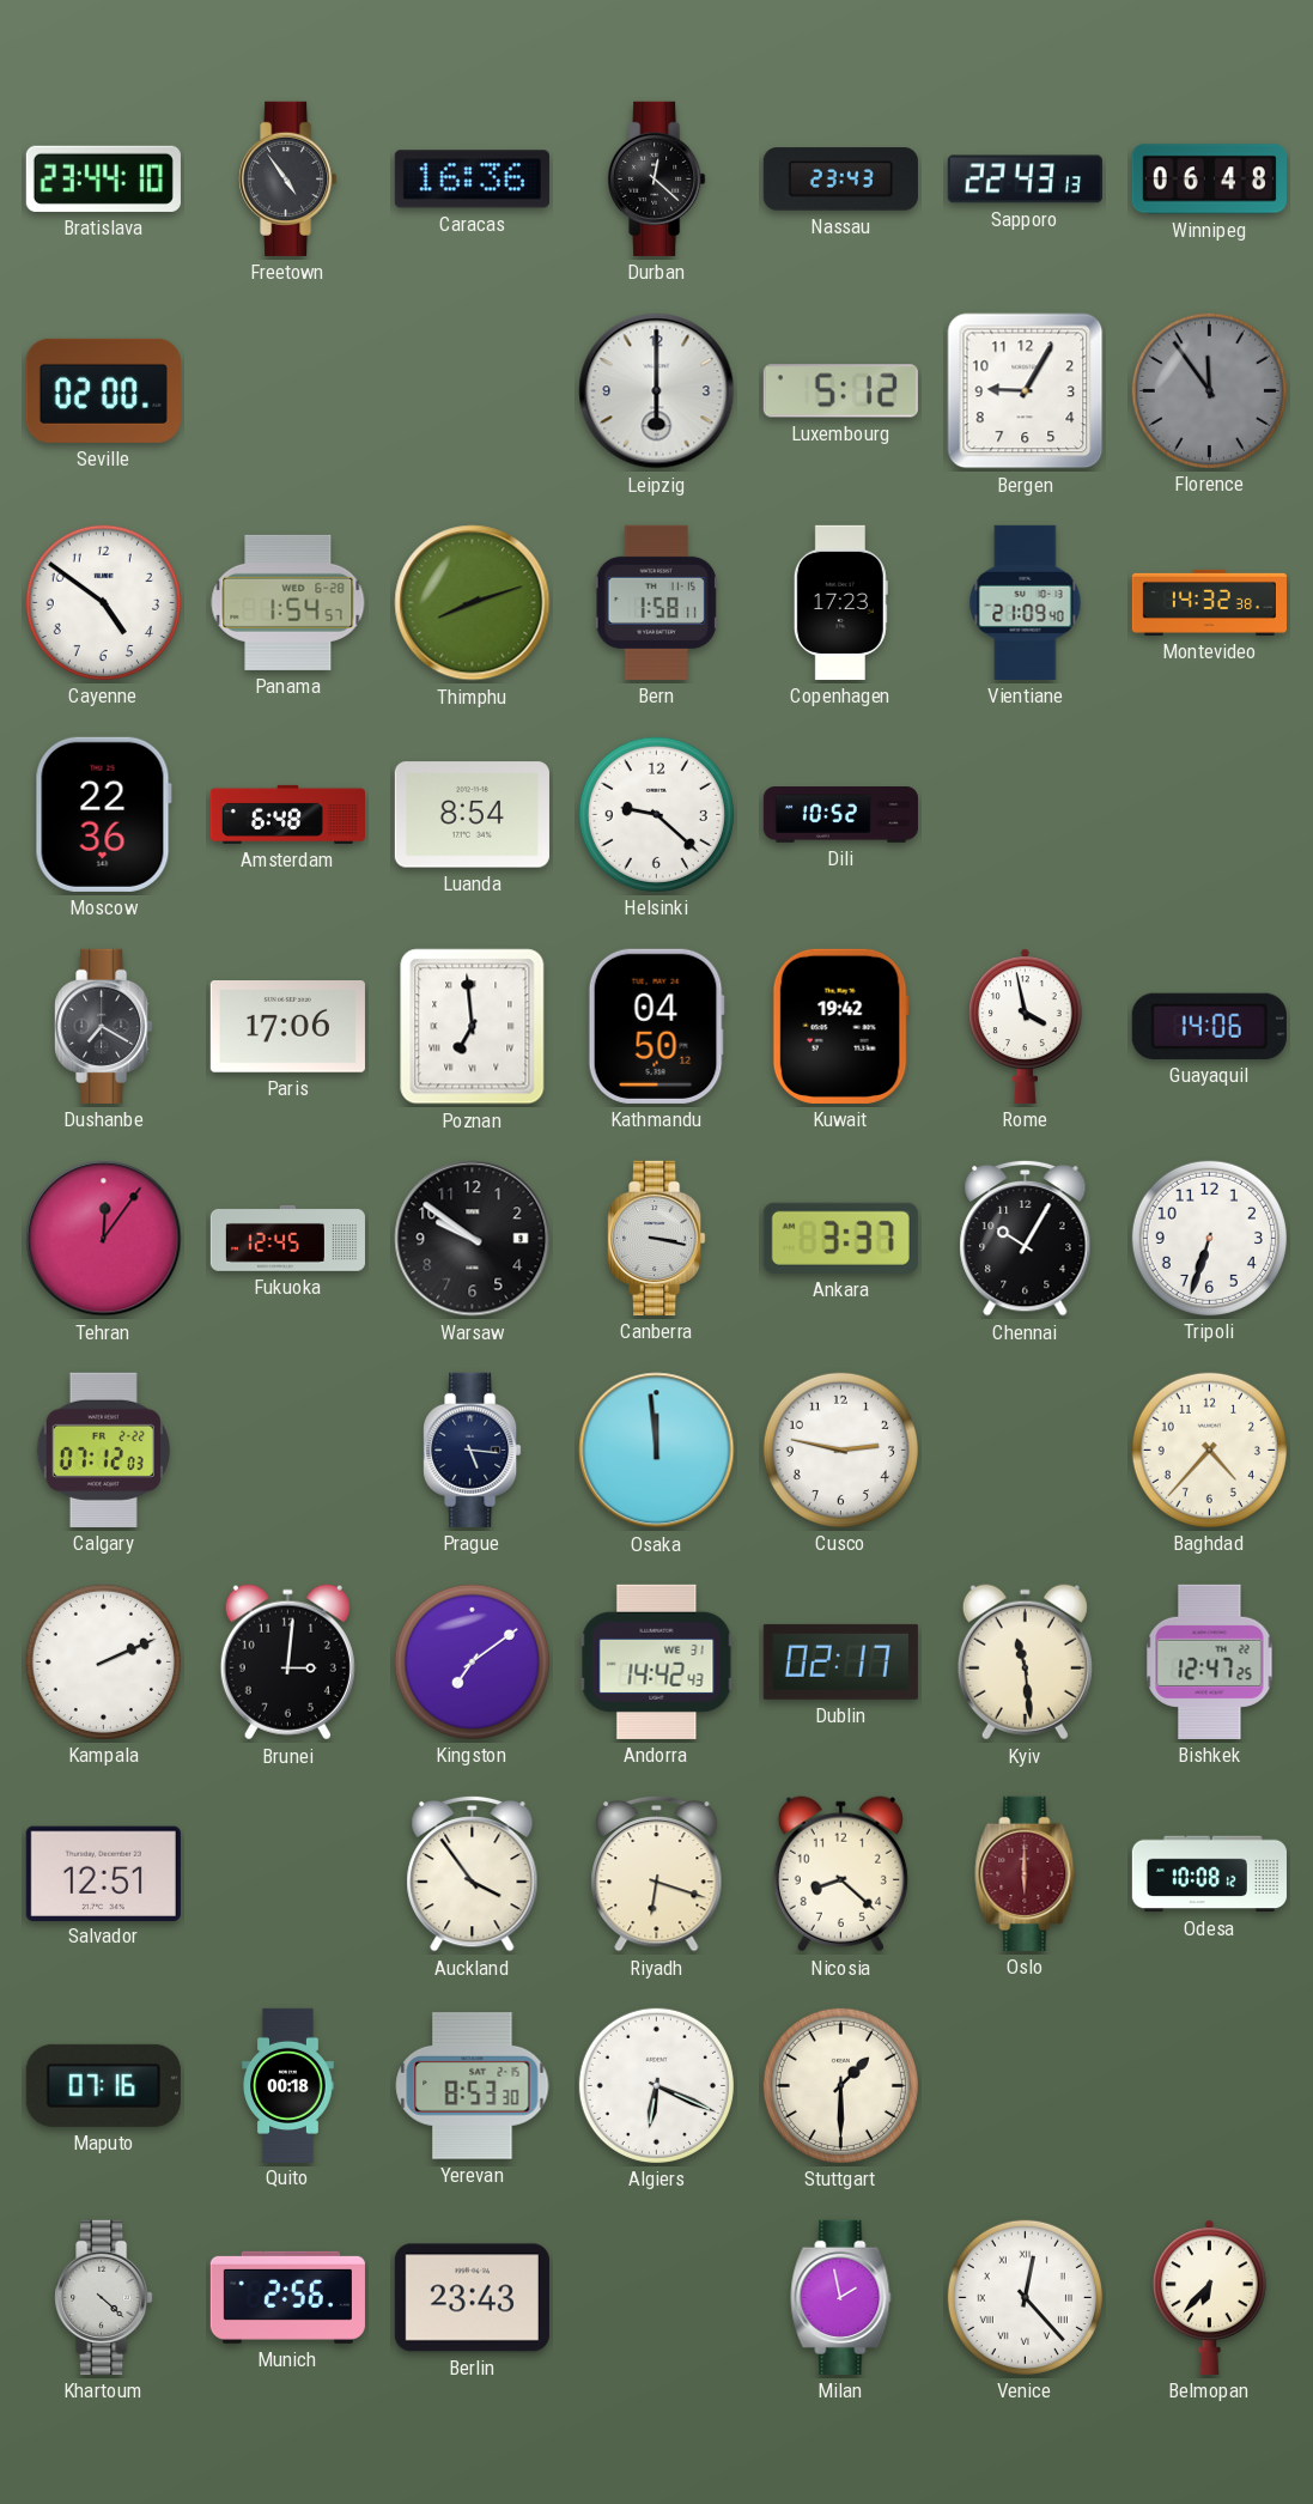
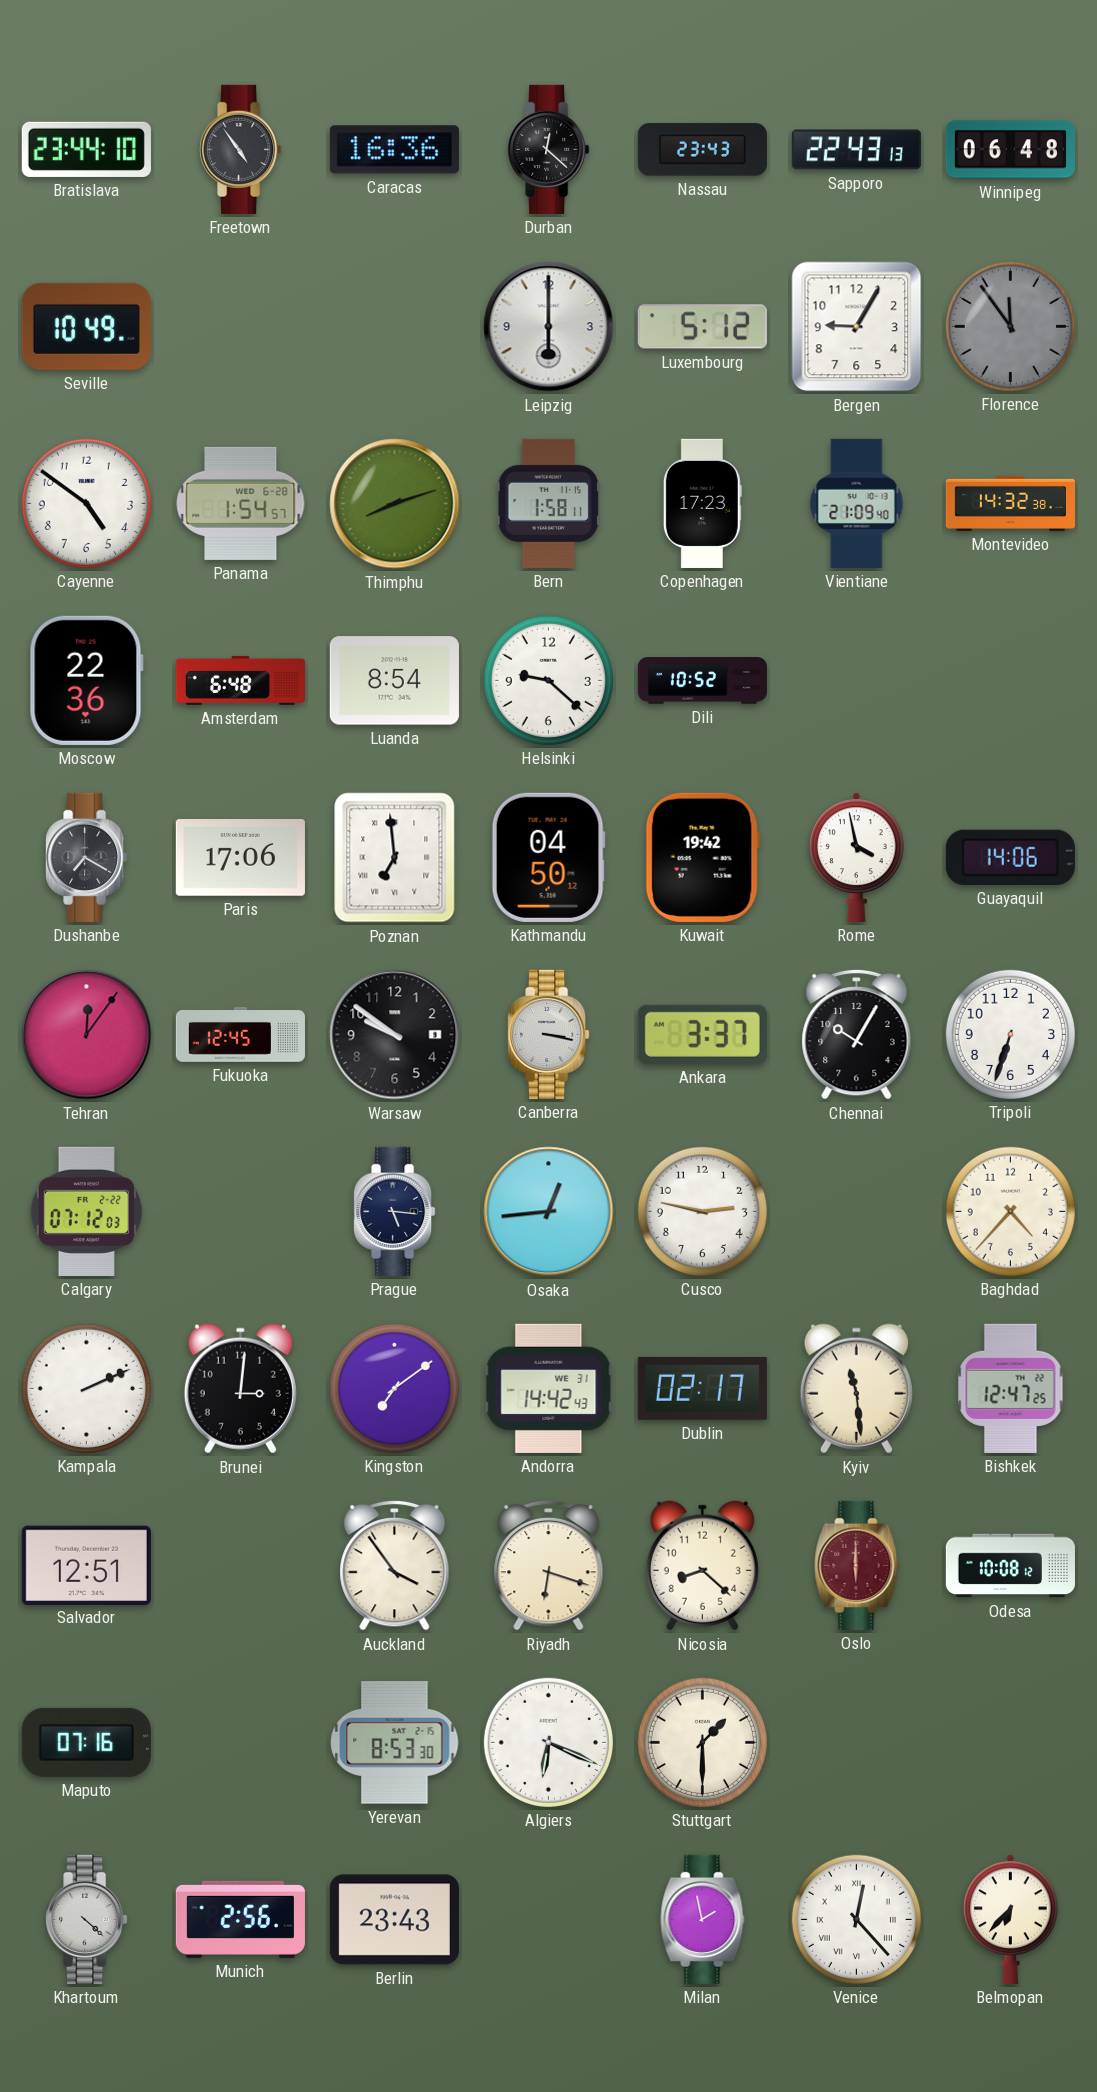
Seville: 02:00 -> 10:49
Osaka: 11:59 -> 12:44
Quito: 00:18 -> none
